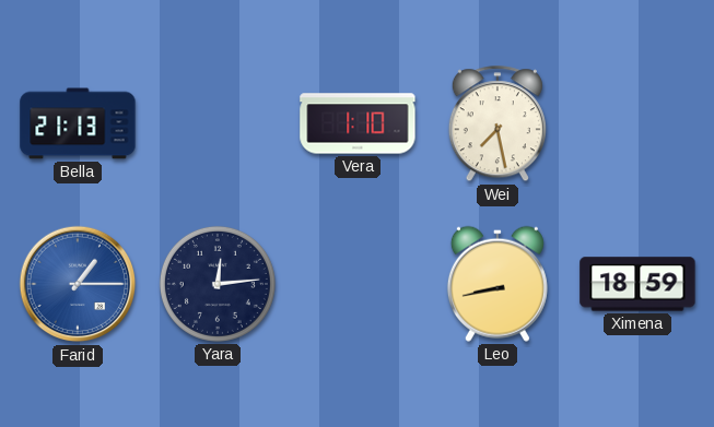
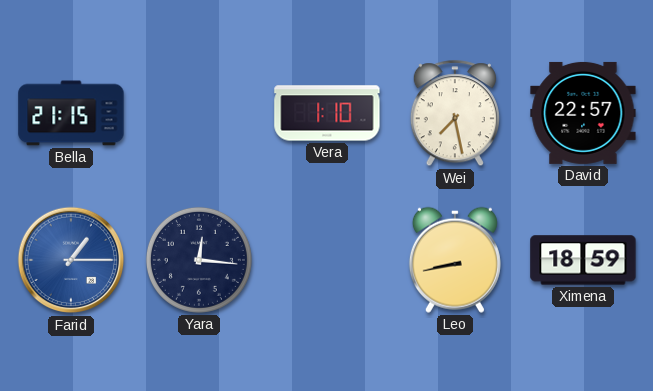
Bella: 21:13 -> 21:15
David: none -> 22:57
Yara: 12:14 -> 12:16
